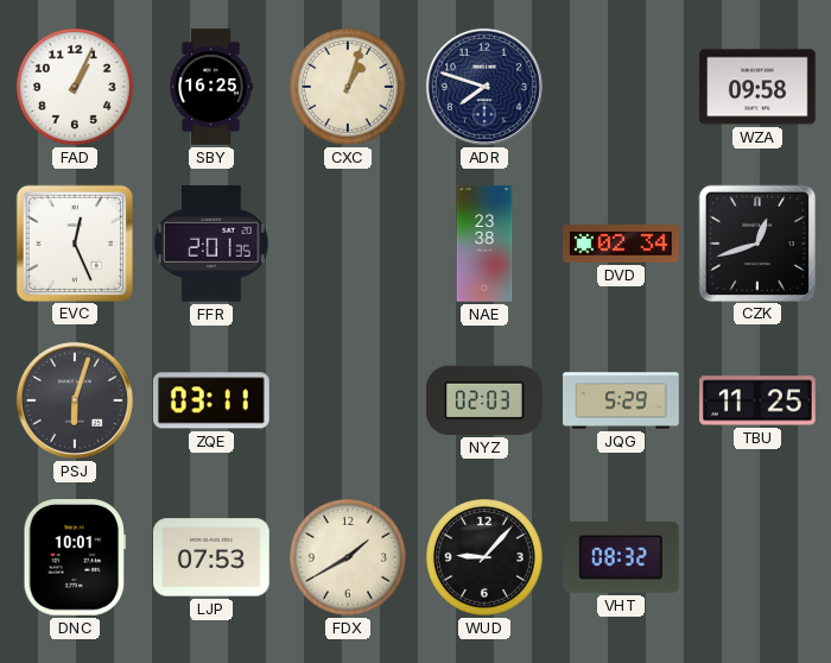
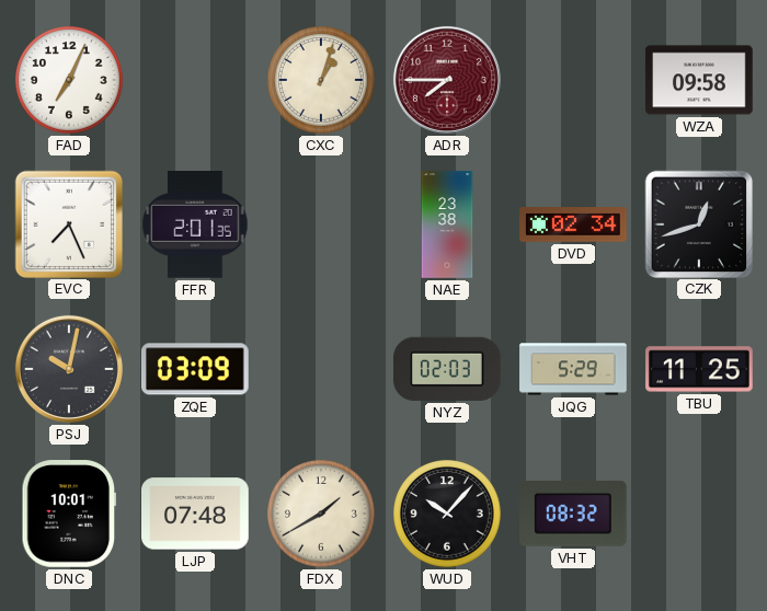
FAD: 1:04 -> 7:04
SBY: 16:25 -> none
ADR: 7:48 -> 7:45
ADR dial: navy -> burgundy
EVC: 12:26 -> 7:26
PSJ: 6:03 -> 10:02
ZQE: 03:11 -> 03:09
LJP: 07:53 -> 07:48
WUD: 9:07 -> 10:07
